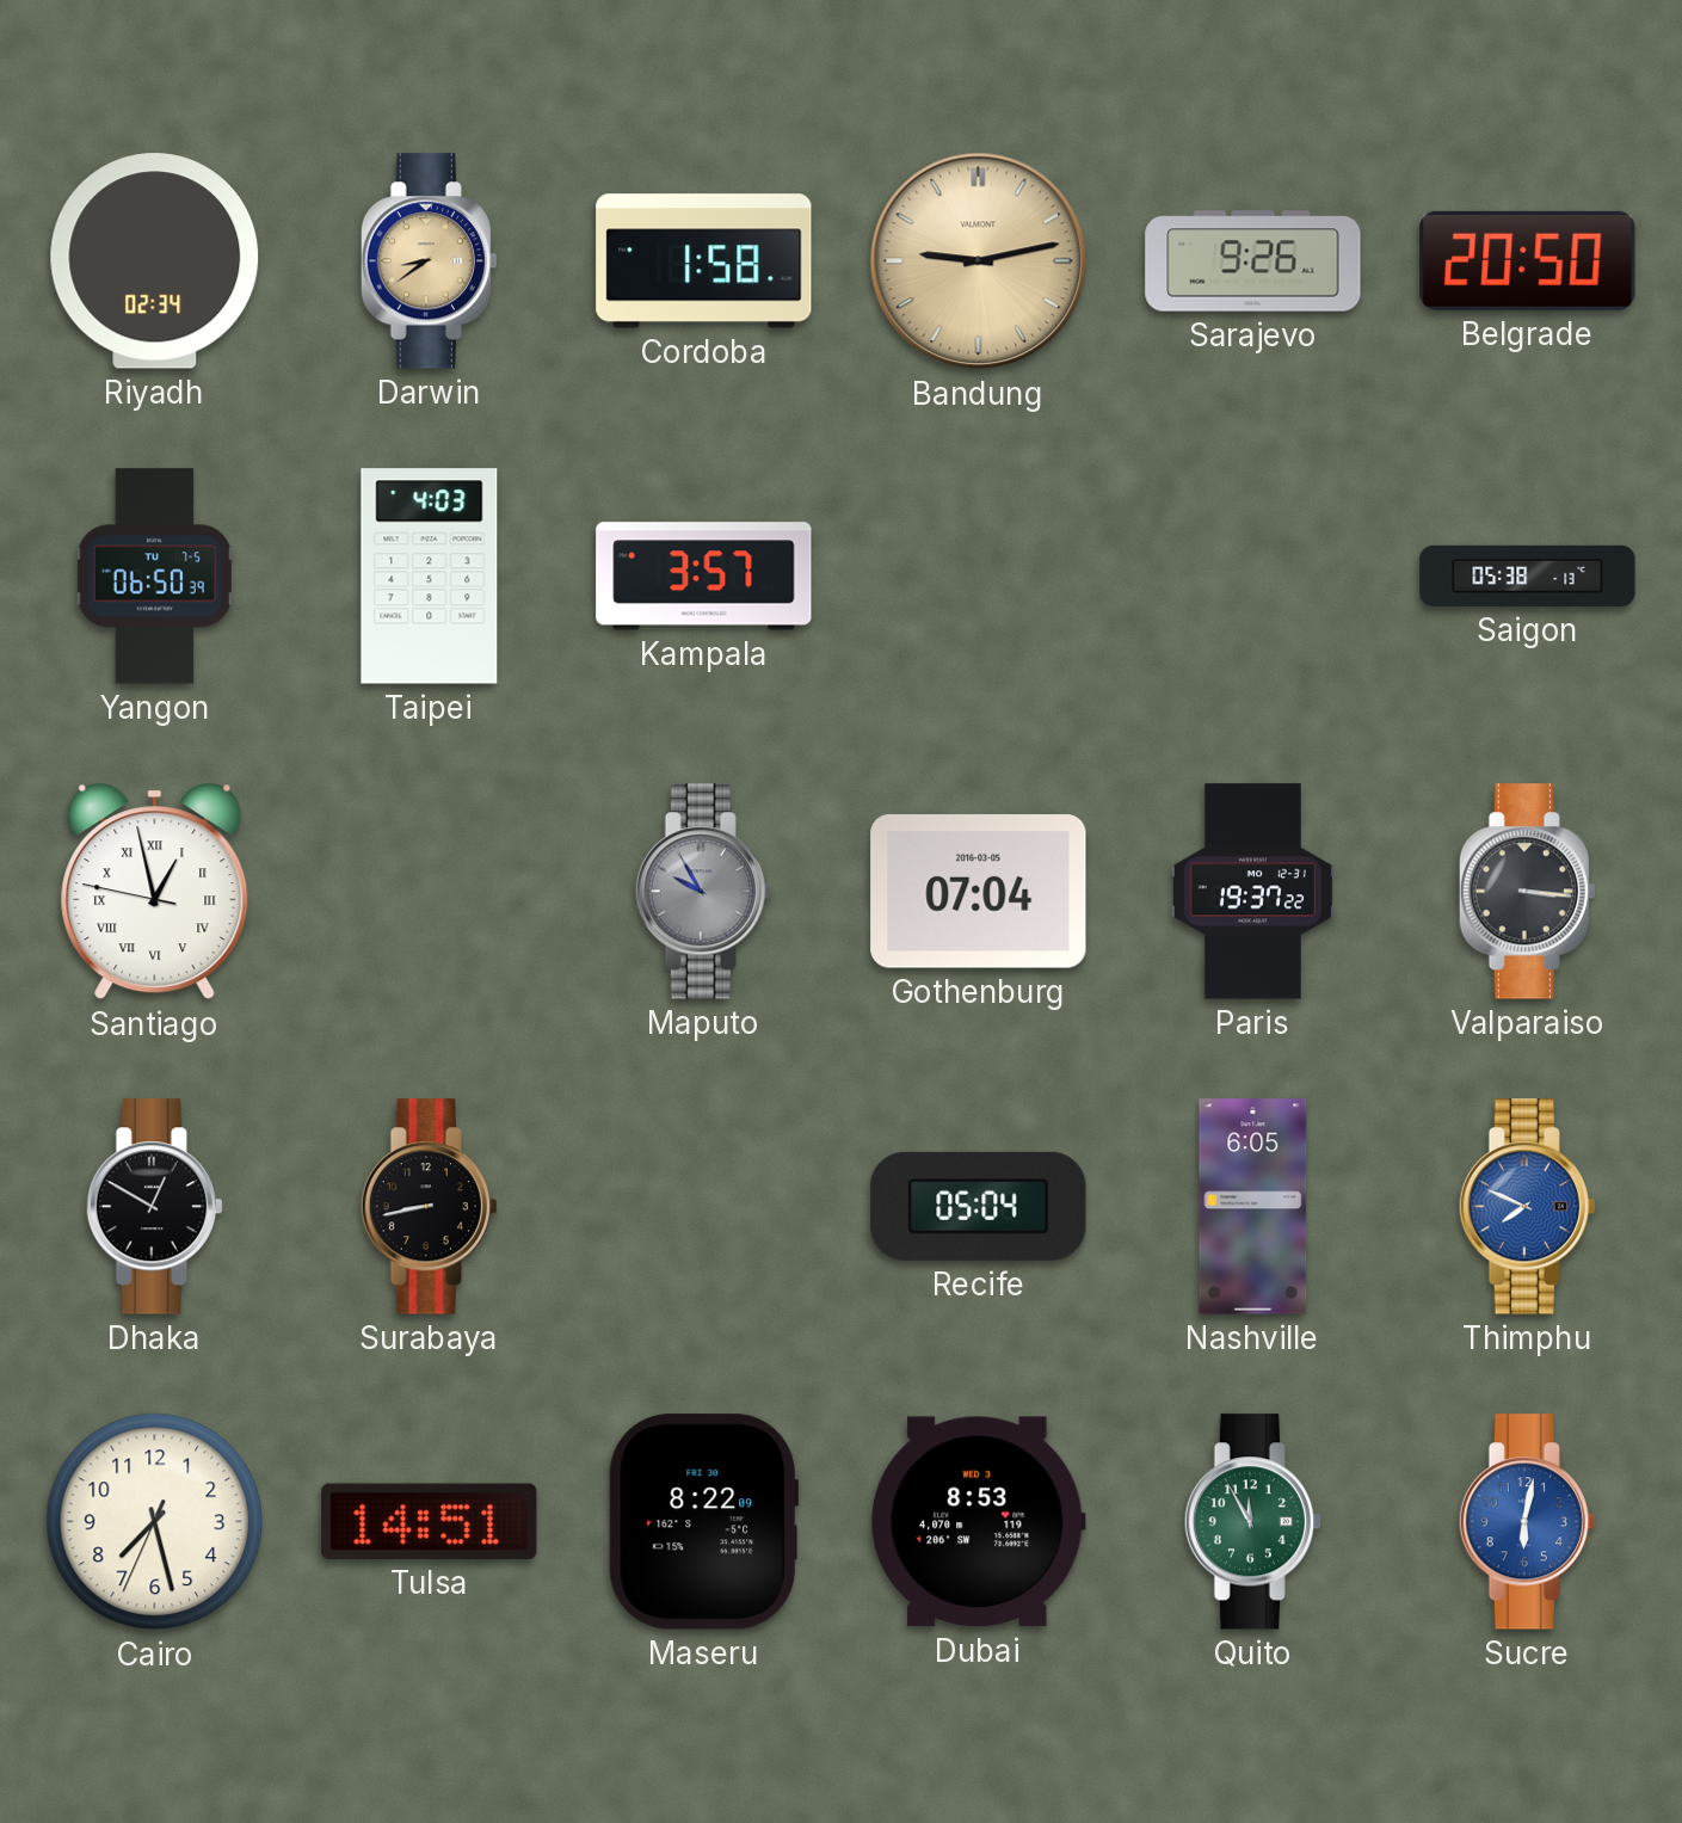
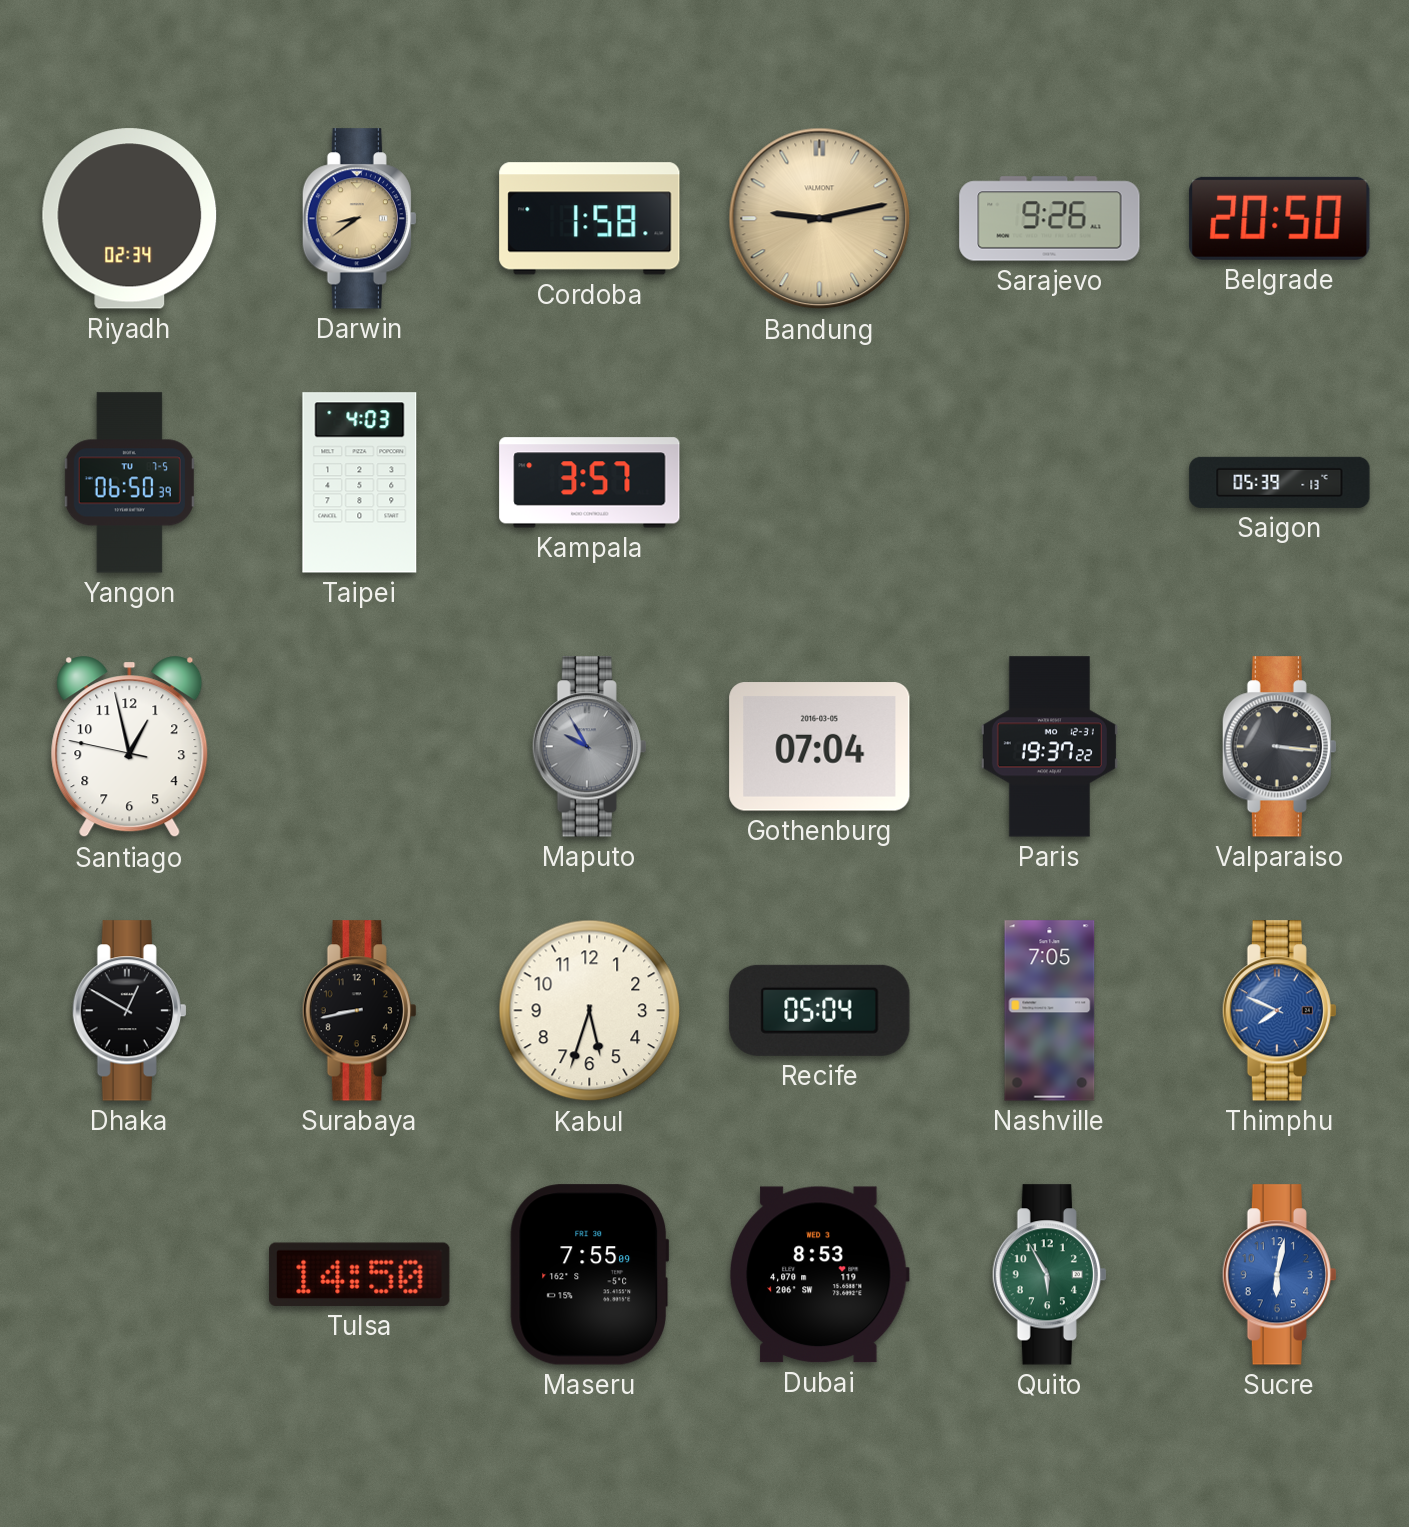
Saigon: 05:38 -> 05:39
Santiago numerals: Roman -> Arabic
Kabul: none -> 5:33
Nashville: 6:05 -> 7:05
Cairo: 7:27 -> none
Tulsa: 14:51 -> 14:50
Maseru: 8:22 -> 7:55
Quito: 11:55 -> 5:55
